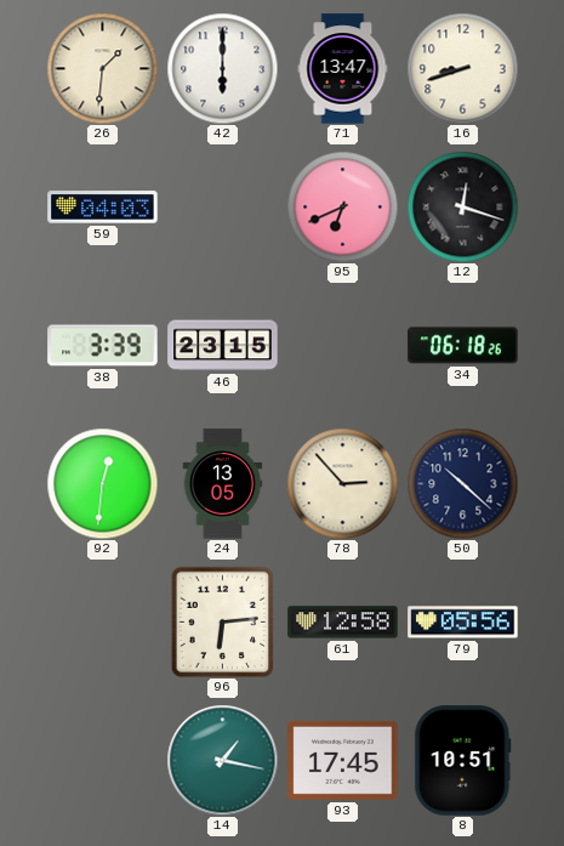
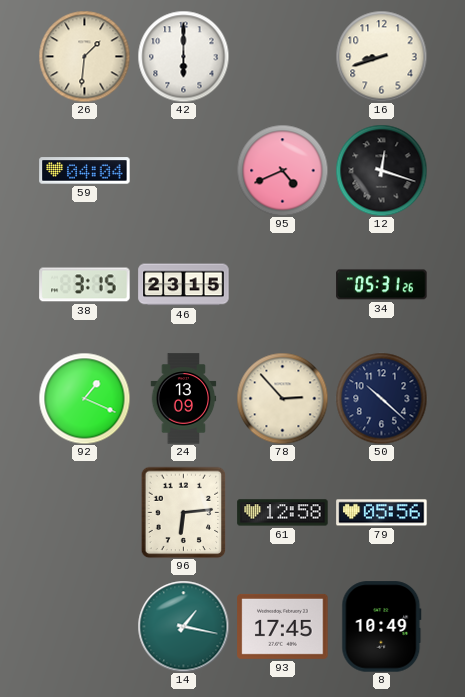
71: 13:47 -> none
59: 04:03 -> 04:04
95: 6:41 -> 4:41
38: 3:39 -> 3:15
34: 06:18 -> 05:31
92: 12:31 -> 1:19
24: 13:05 -> 13:09
8: 10:51 -> 10:49
